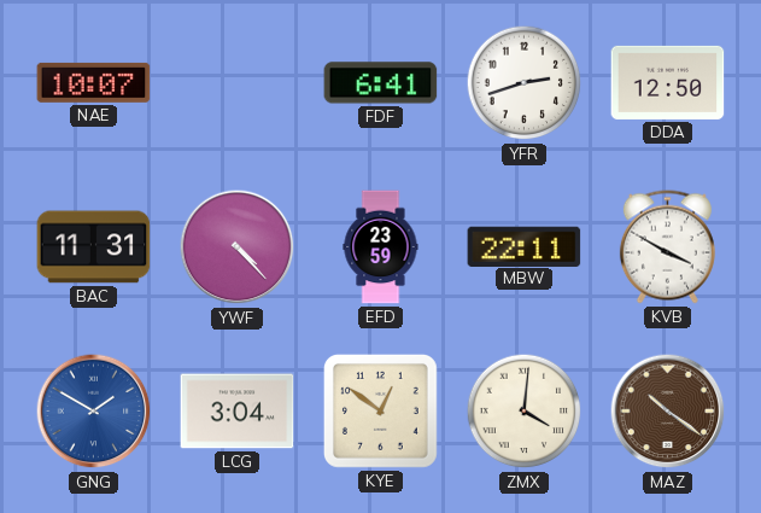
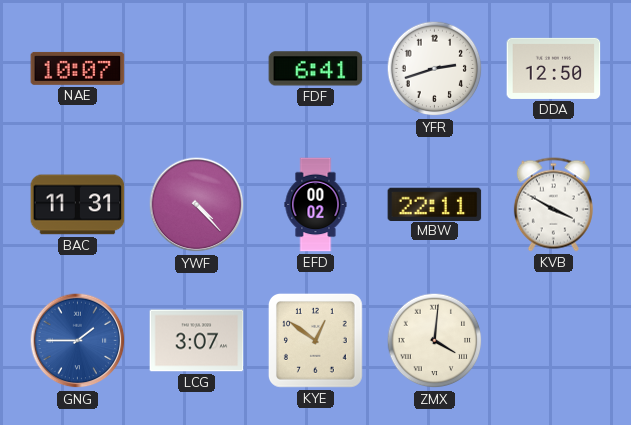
EFD: 23:59 -> 00:02
GNG: 1:50 -> 1:45
LCG: 3:04 -> 3:07
MAZ: 10:21 -> none
